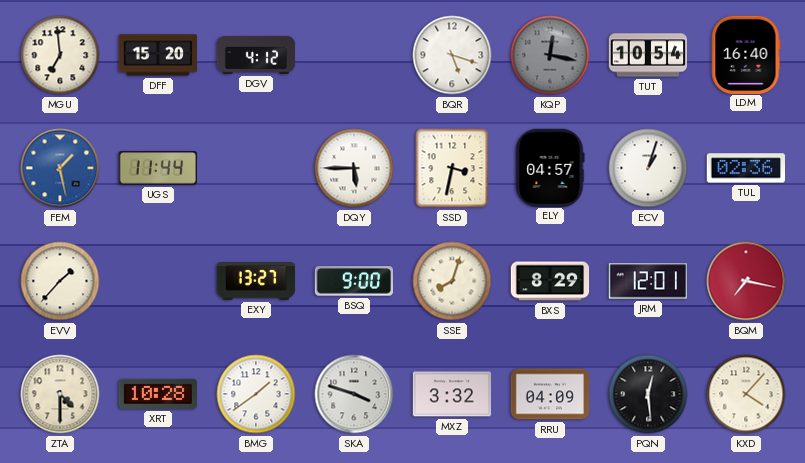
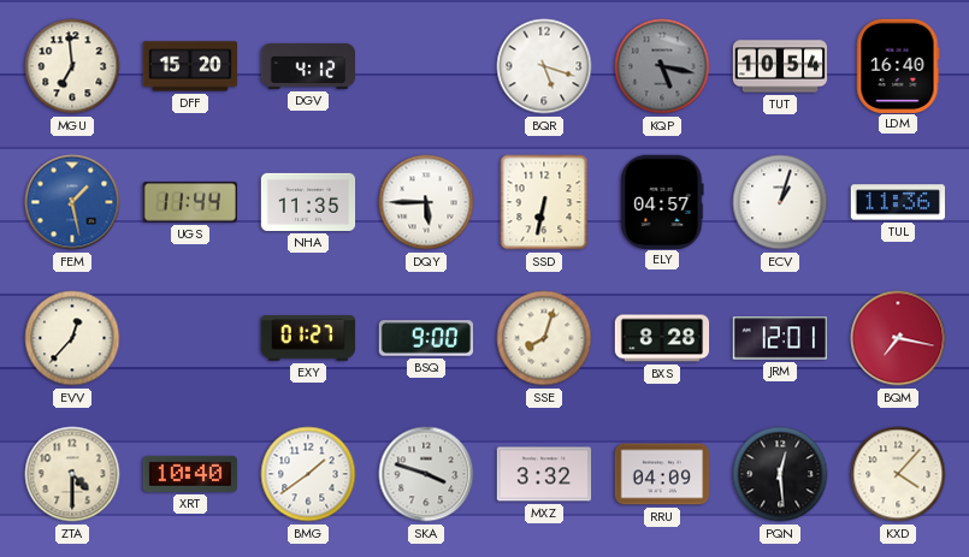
KQP: 12:17 -> 5:17
NHA: none -> 11:35
SSD: 3:32 -> 6:32
TUL: 02:36 -> 11:36
EVV: 1:37 -> 12:37
EXY: 13:27 -> 01:27
BXS: 8:29 -> 8:28
XRT: 10:28 -> 10:40
